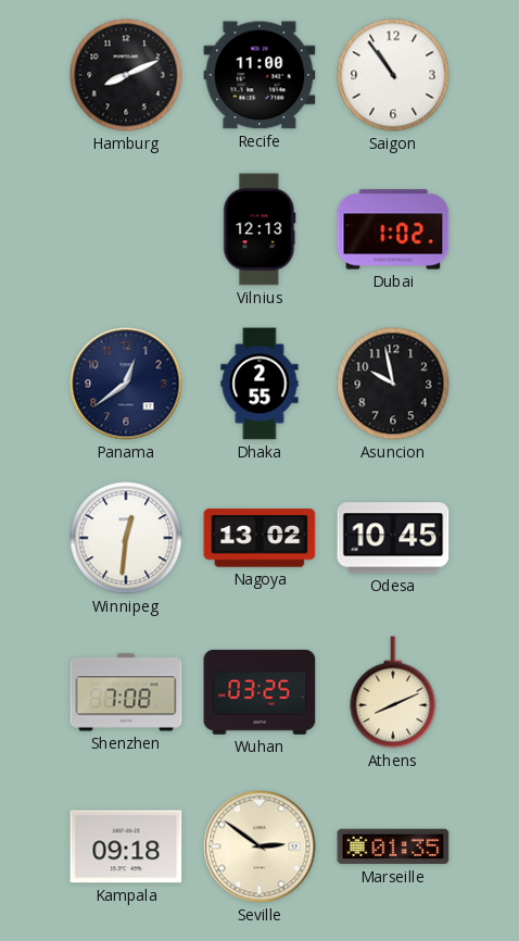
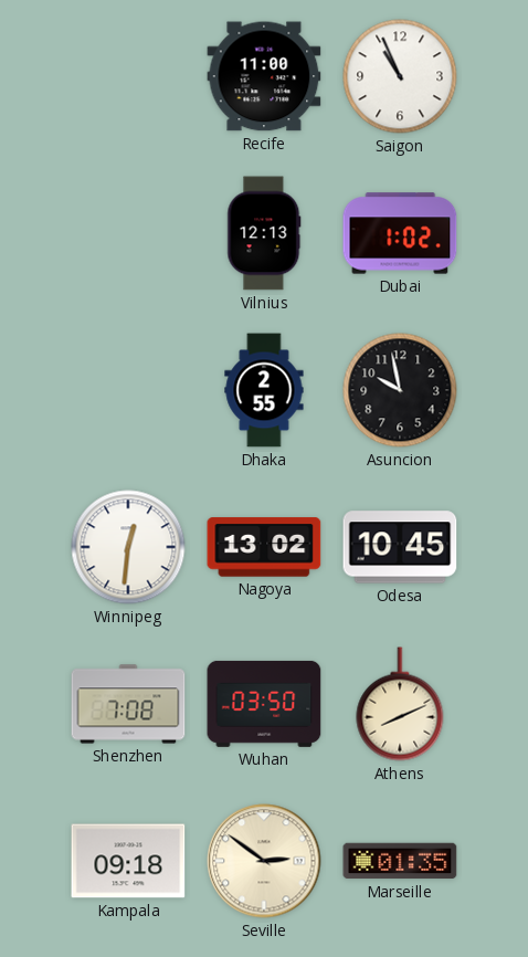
Hamburg: 8:11 -> none
Saigon: 10:54 -> 10:56
Panama: 12:39 -> none
Wuhan: 03:25 -> 03:50
